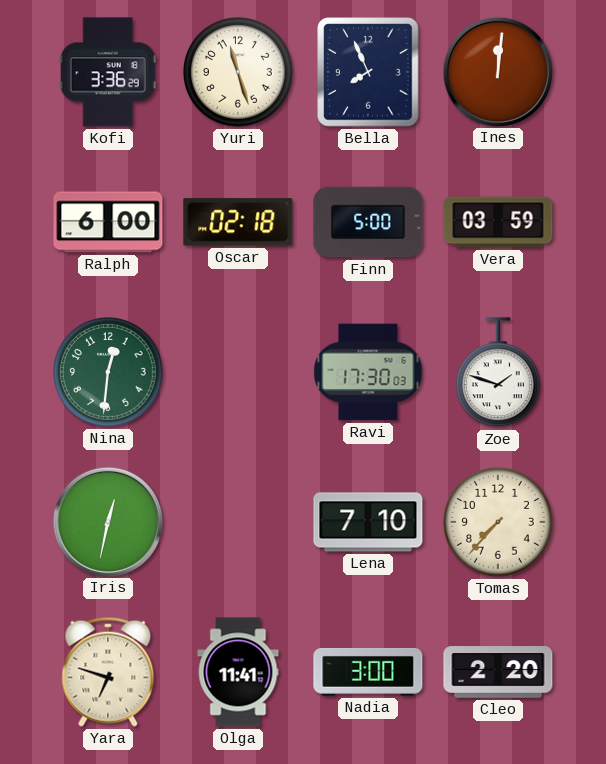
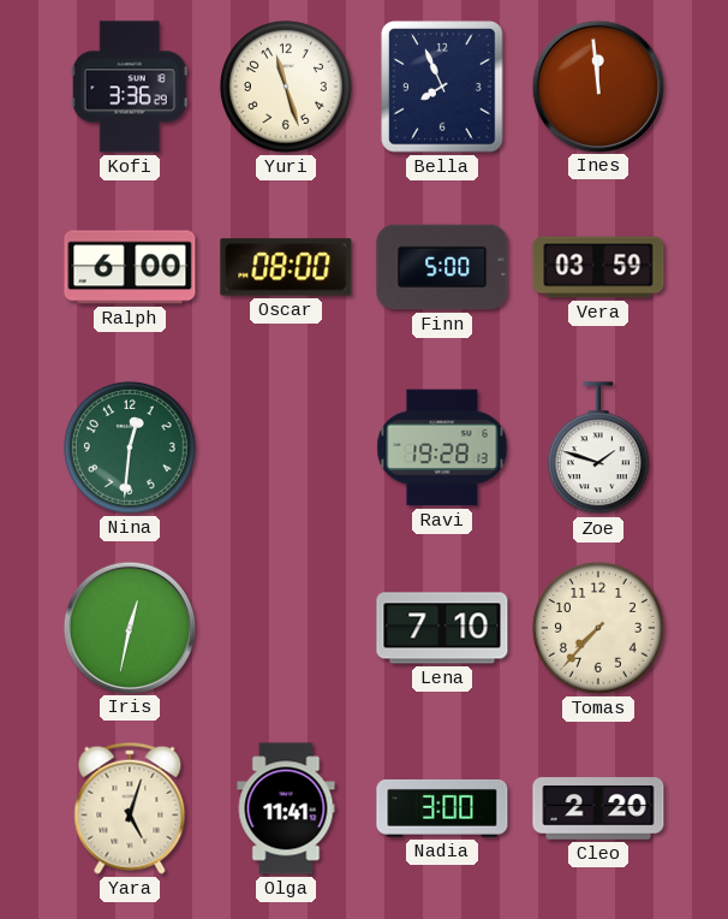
Ines: 12:01 -> 11:59
Oscar: 02:18 -> 08:00
Ravi: 17:30 -> 19:28
Yara: 6:48 -> 5:03
